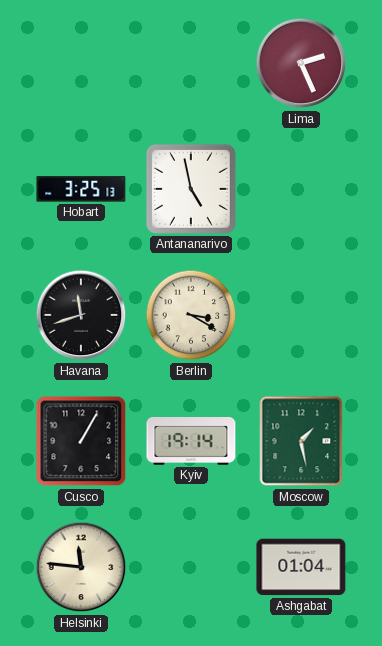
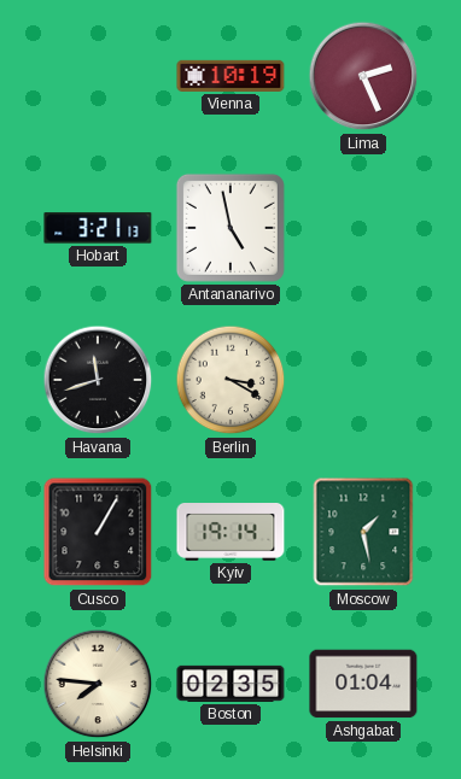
Vienna: none -> 10:19
Hobart: 3:25 -> 3:21
Helsinki: 11:46 -> 7:46
Boston: none -> 02:35
